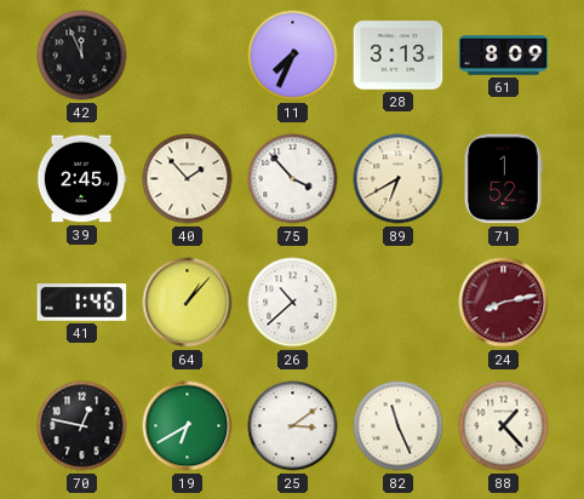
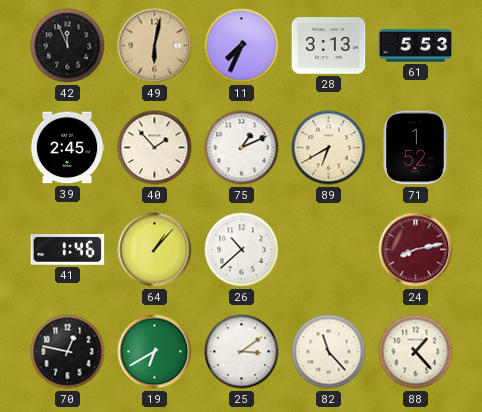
49: none -> 6:02
61: 8:09 -> 5:53
75: 3:53 -> 1:11
82: 11:26 -> 11:23
